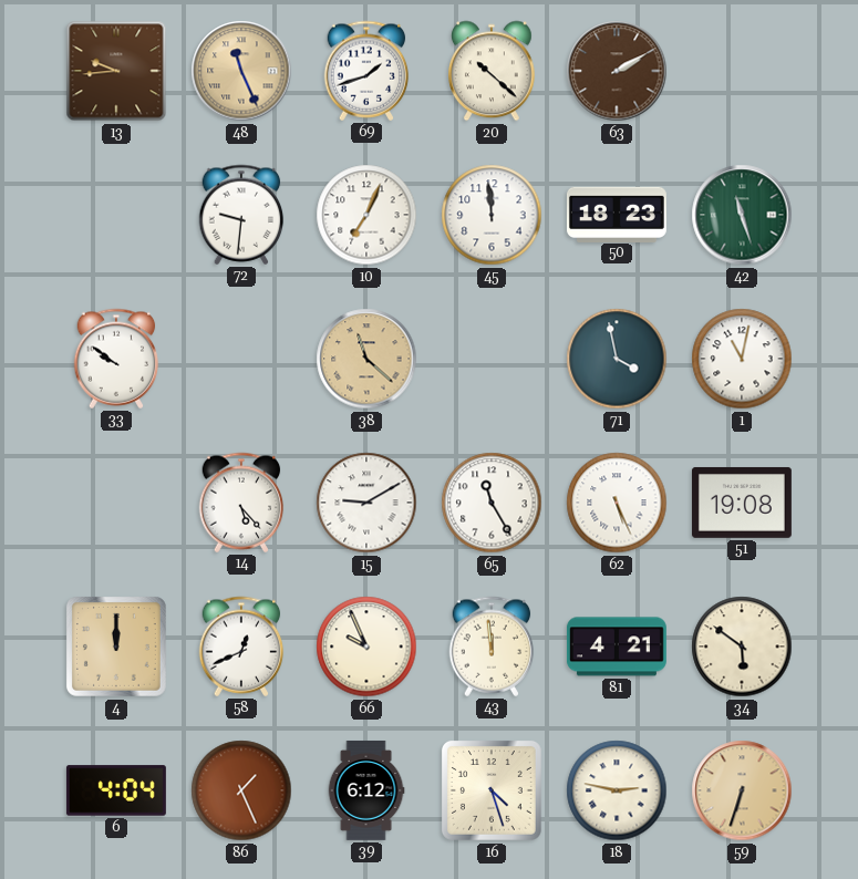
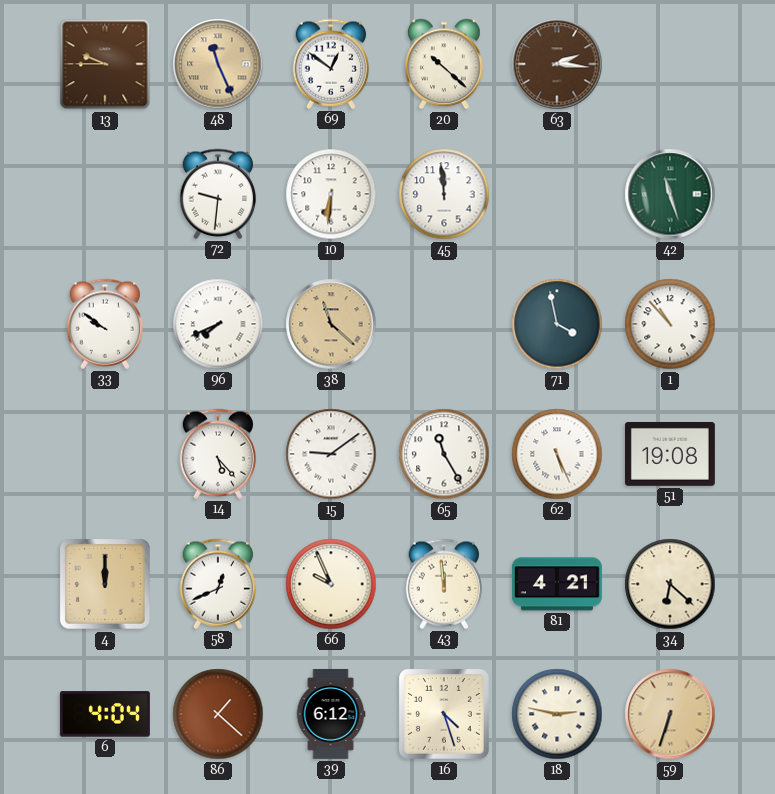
13: 9:44 -> 9:45
69: 1:42 -> 12:51
63: 2:10 -> 2:16
10: 7:04 -> 6:31
50: 18:23 -> none
96: none -> 7:41
1: 11:02 -> 10:53
15: 9:10 -> 9:09
34: 5:51 -> 6:22
86: 1:26 -> 1:22
